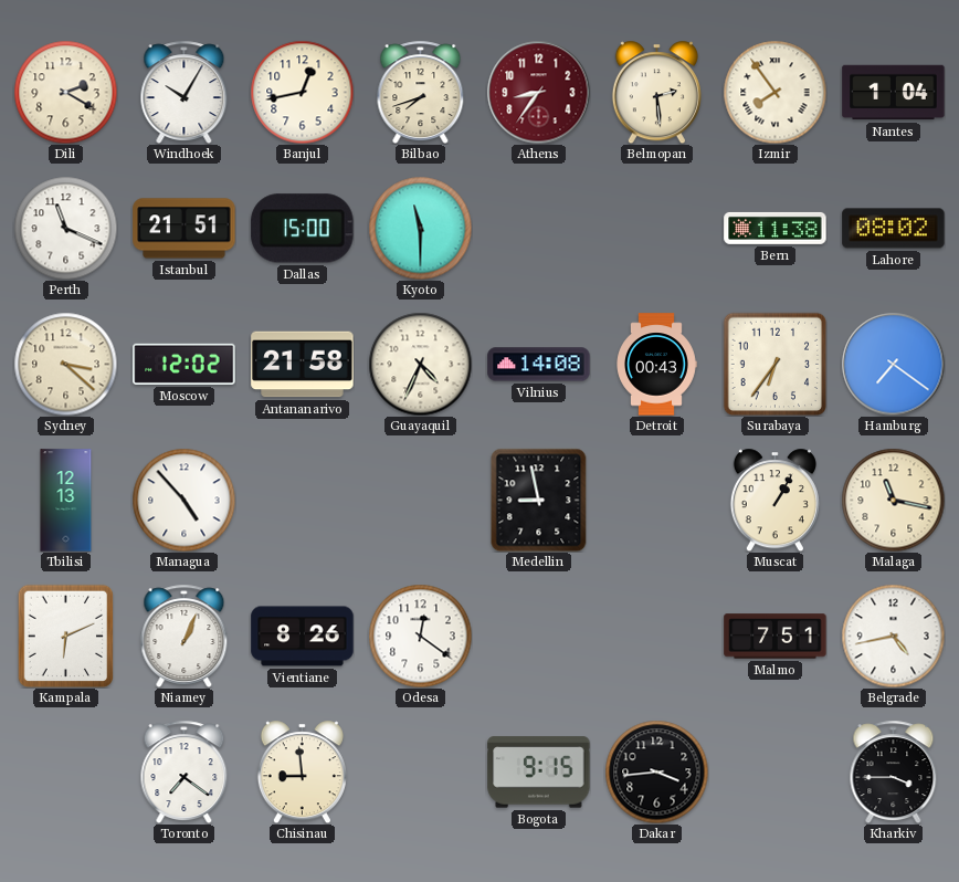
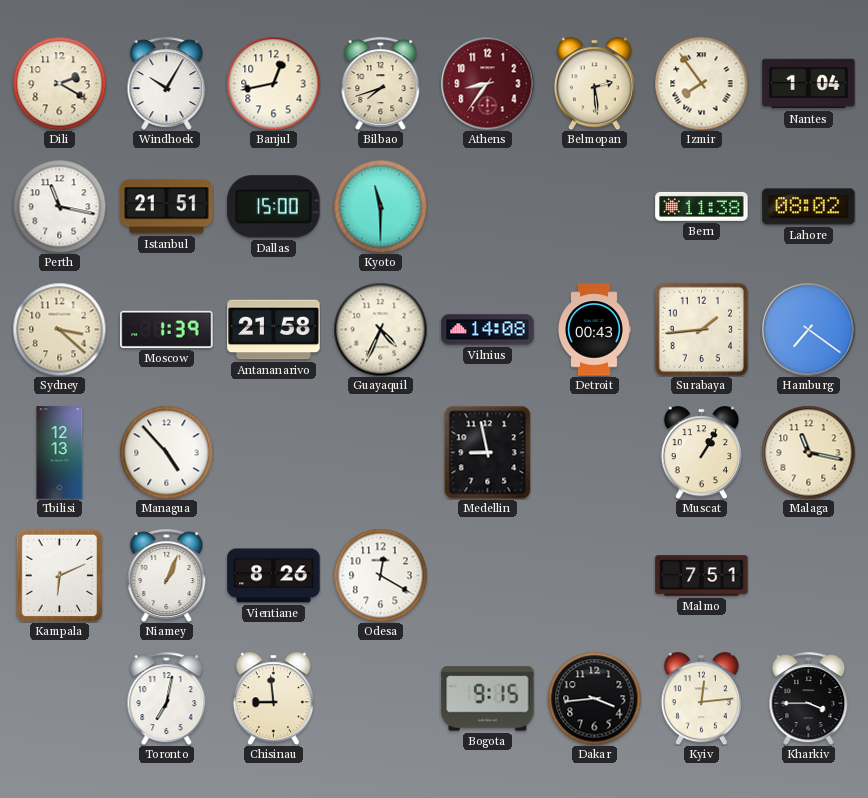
Perth: 11:19 -> 11:17
Moscow: 12:02 -> 1:39
Surabaya: 6:36 -> 1:44
Odesa: 12:21 -> 12:20
Belgrade: 4:43 -> none
Toronto: 7:21 -> 7:02
Kyiv: none -> 12:14
